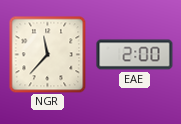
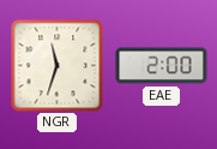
NGR: 11:37 -> 11:33
